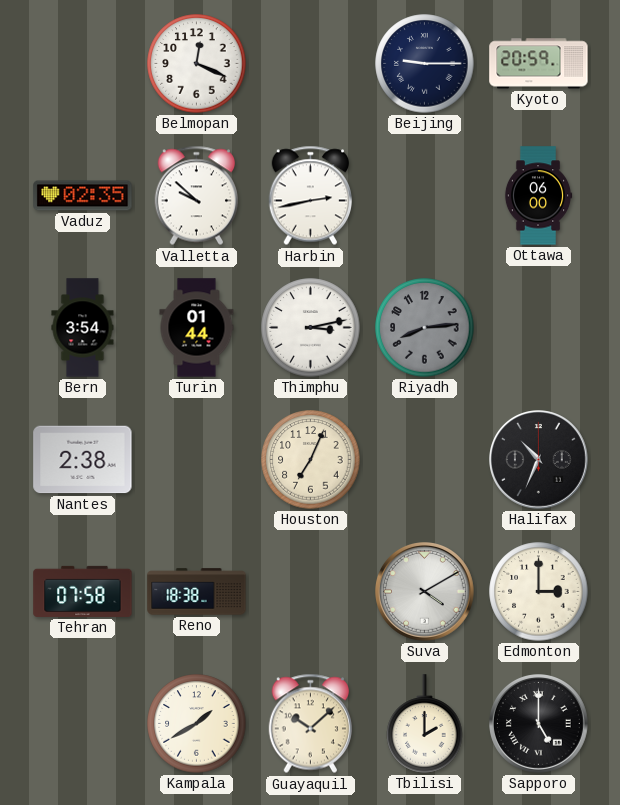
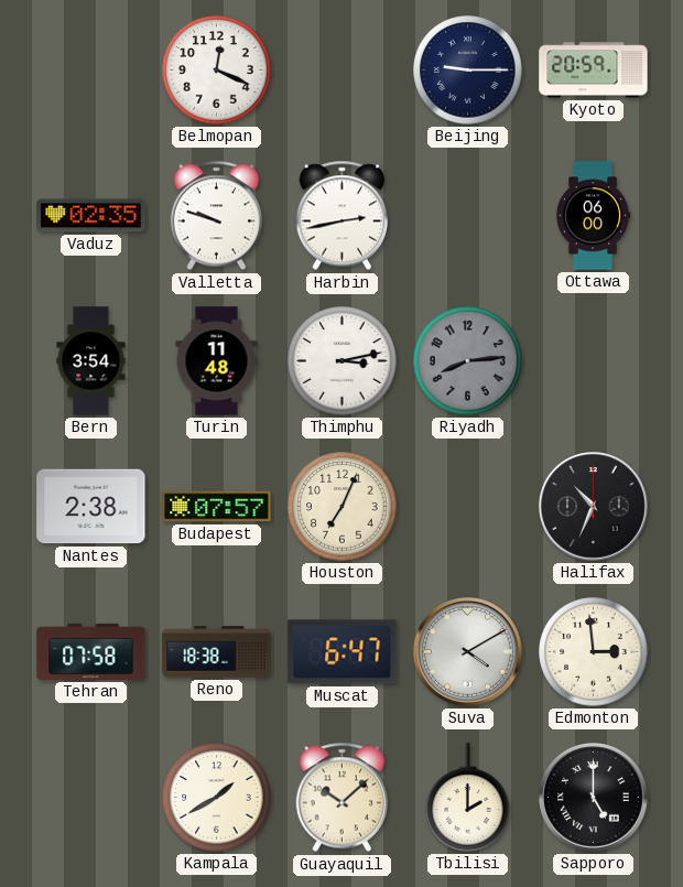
Valletta: 9:52 -> 9:48
Turin: 01:44 -> 11:48
Budapest: none -> 07:57
Muscat: none -> 6:47
Edmonton: 3:00 -> 2:59
